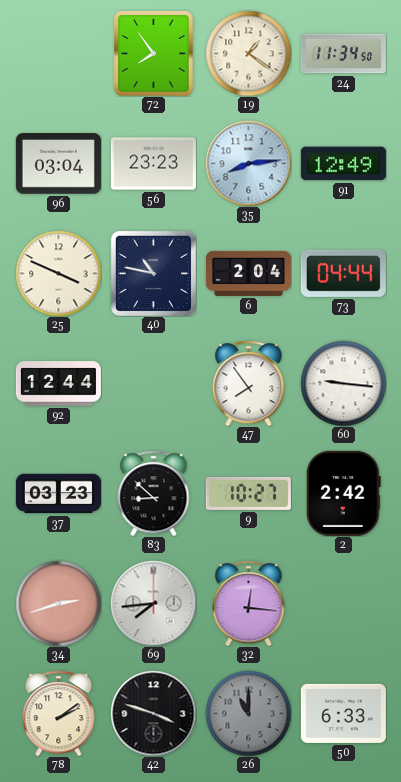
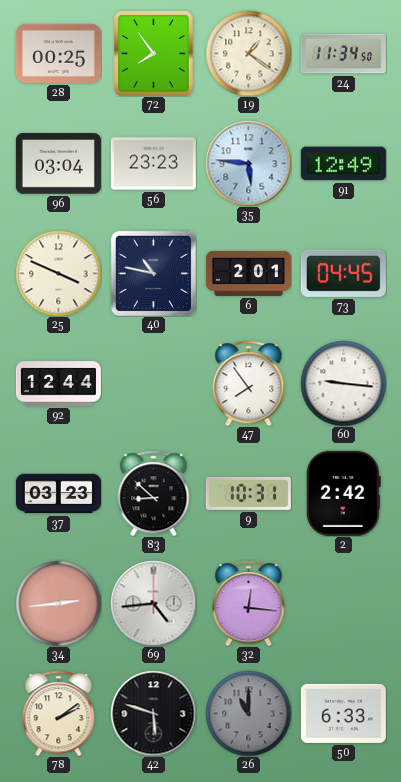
28: none -> 00:25
35: 8:14 -> 5:46
6: 2:04 -> 2:01
73: 04:44 -> 04:45
9: 10:27 -> 10:31
34: 2:42 -> 2:44
69: 7:44 -> 4:44
42: 3:48 -> 5:48
